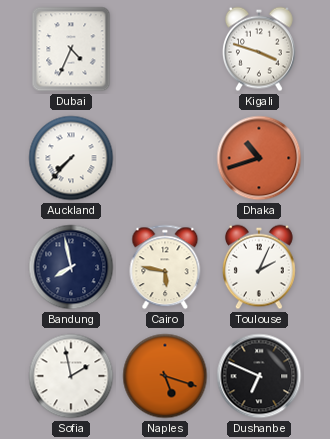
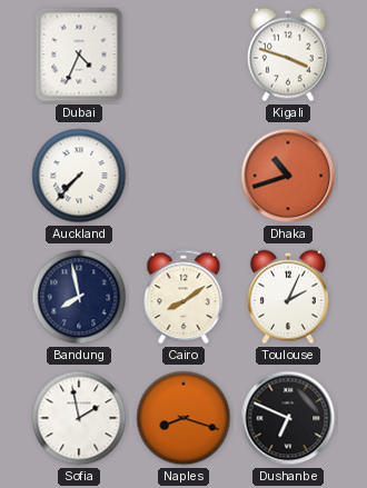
Cairo: 5:47 -> 8:09
Naples: 5:18 -> 8:18
